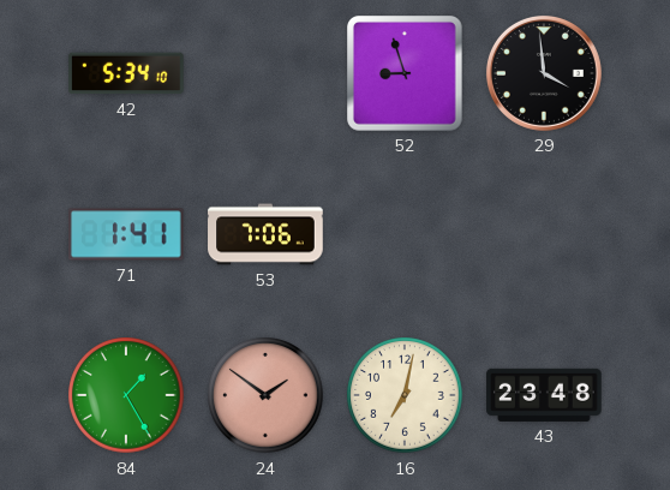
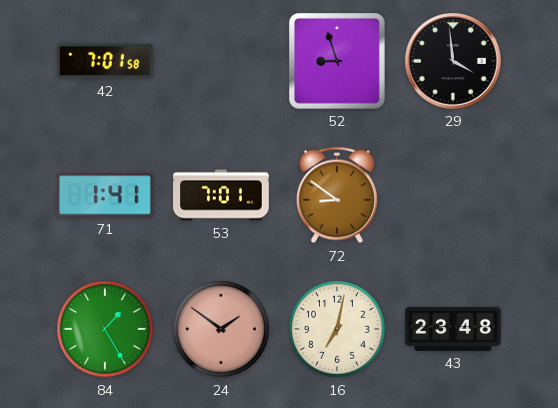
42: 5:34 -> 7:01
53: 7:06 -> 7:01
72: none -> 8:51
